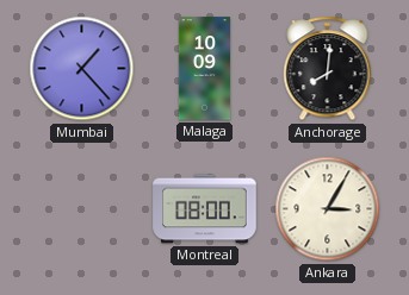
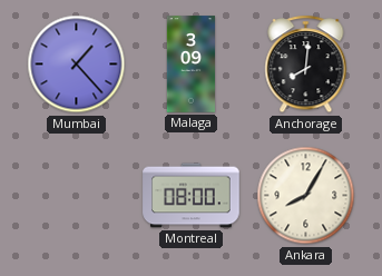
Malaga: 10:09 -> 3:09
Ankara: 3:05 -> 8:05
